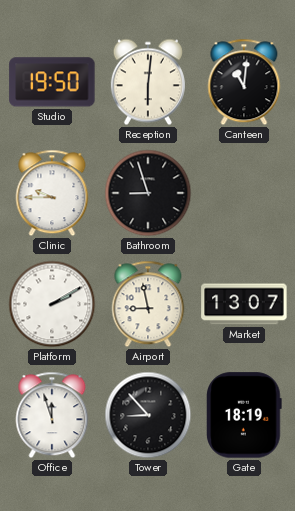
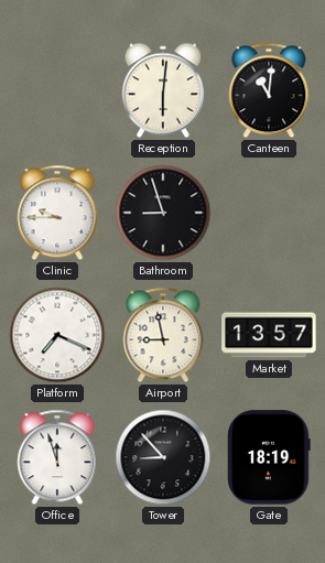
Studio: 19:50 -> none
Platform: 2:10 -> 7:19
Market: 13:07 -> 13:57
